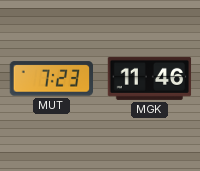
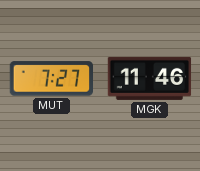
MUT: 7:23 -> 7:27
